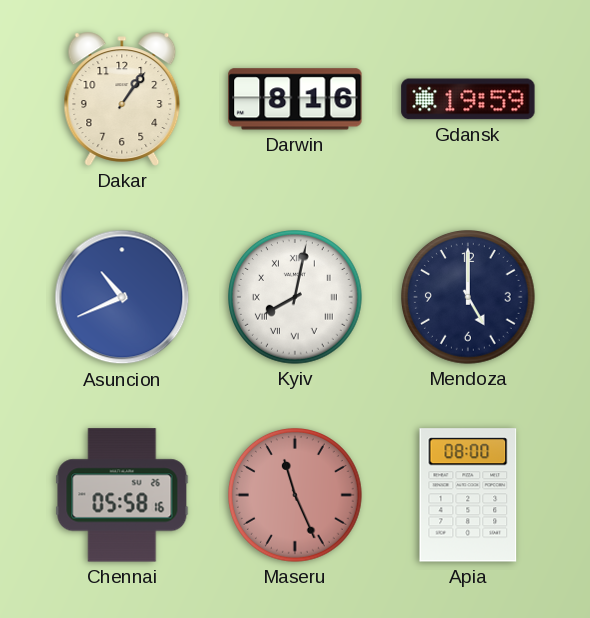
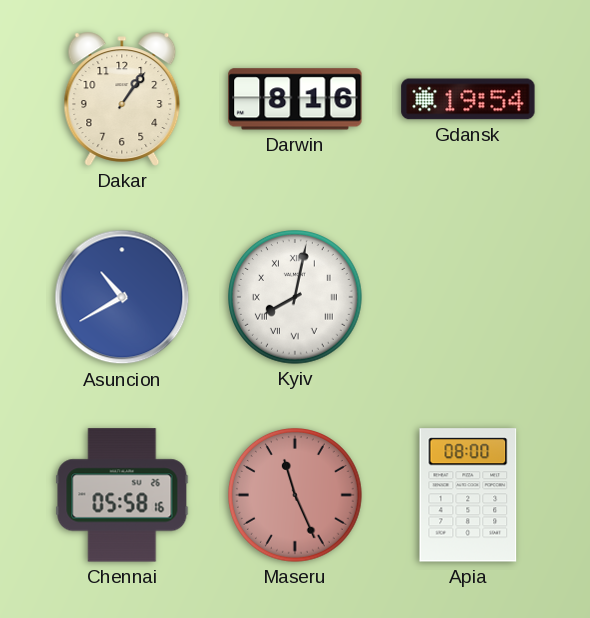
Gdansk: 19:59 -> 19:54
Asuncion: 10:41 -> 10:40
Mendoza: 5:00 -> none
